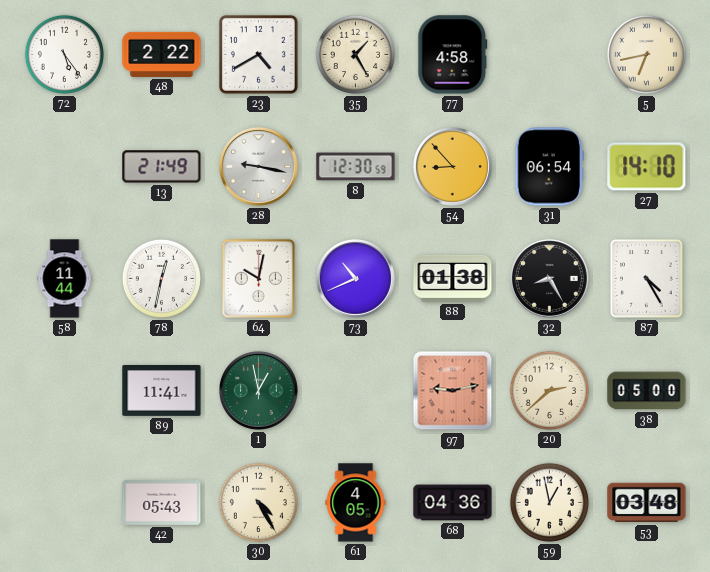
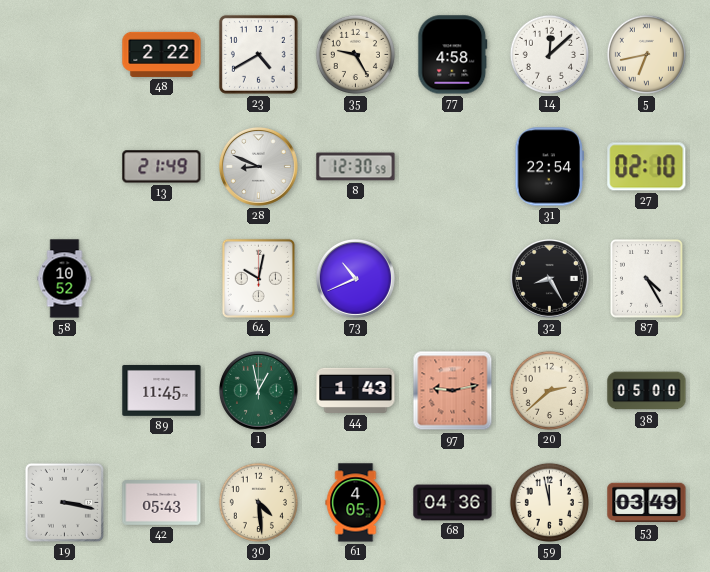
72: 5:24 -> none
35: 1:25 -> 9:25
14: none -> 12:08
28: 9:17 -> 8:49
54: 8:53 -> none
31: 06:54 -> 22:54
27: 14:10 -> 02:10
58: 11:44 -> 10:52
78: 12:32 -> none
88: 01:38 -> none
89: 11:41 -> 11:45
44: none -> 1:43
19: none -> 3:17
30: 4:25 -> 4:29
59: 12:58 -> 11:58
53: 03:48 -> 03:49
